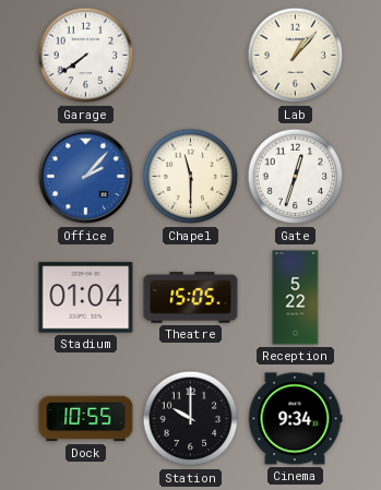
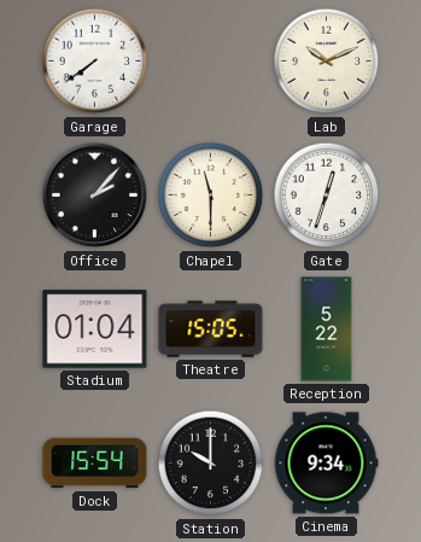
Lab: 1:07 -> 10:11
Office dial: blue -> black
Dock: 10:55 -> 15:54
